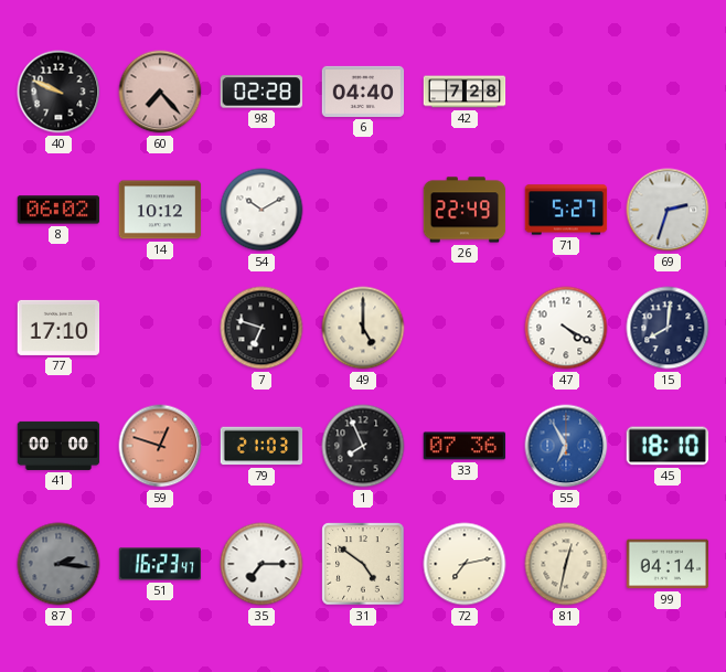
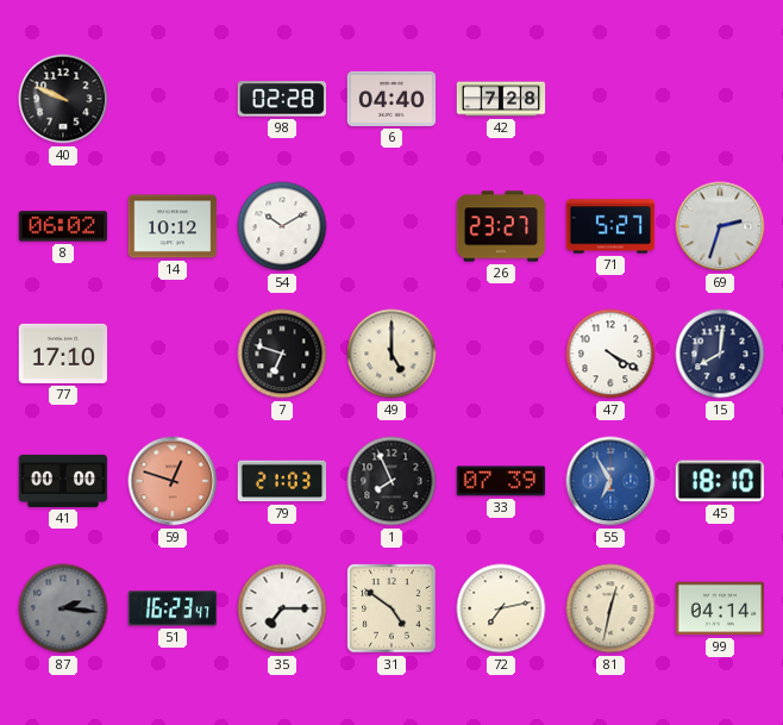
60: 7:23 -> none
26: 22:49 -> 23:27
33: 07:36 -> 07:39
